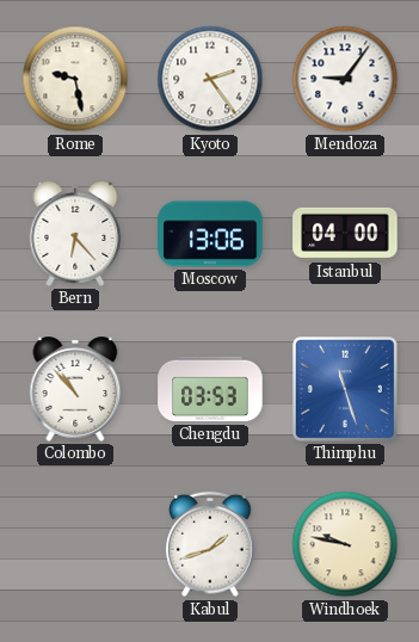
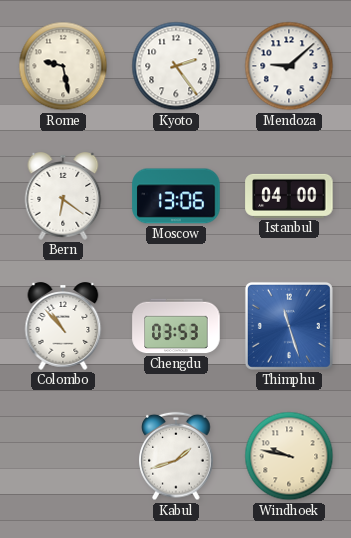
Mendoza: 9:06 -> 9:08
Bern: 6:23 -> 6:21
